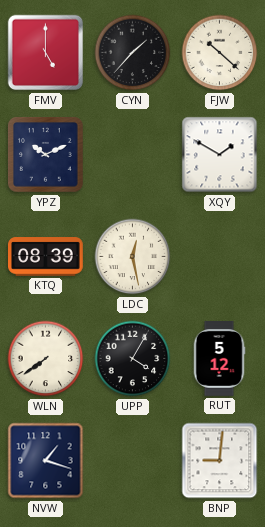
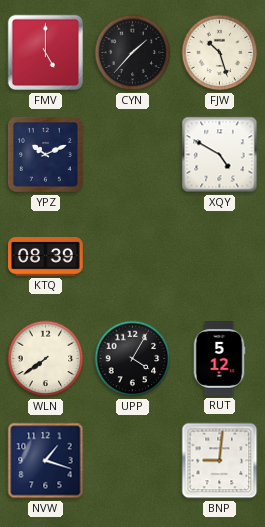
FJW: 10:22 -> 10:27
XQY: 1:50 -> 4:50
LDC: 12:28 -> none
